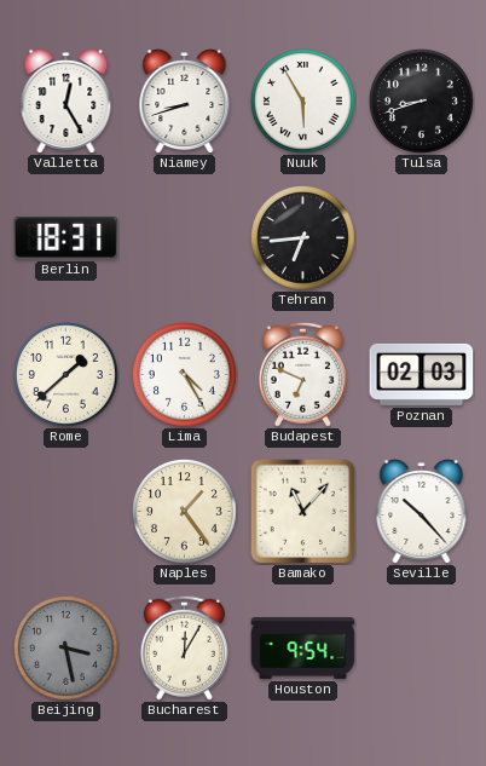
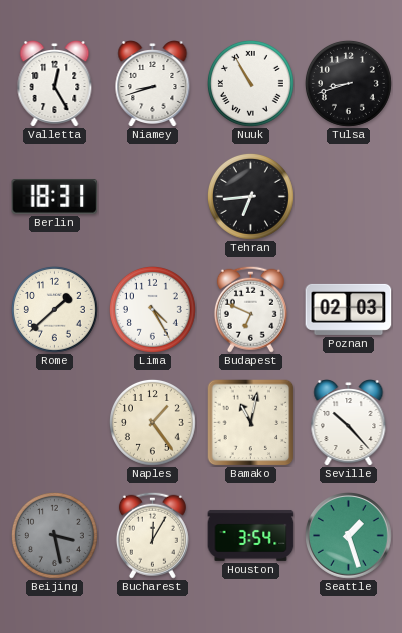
Nuuk: 5:55 -> 10:55
Bamako: 11:07 -> 11:02
Houston: 9:54 -> 3:54
Seattle: none -> 1:27
